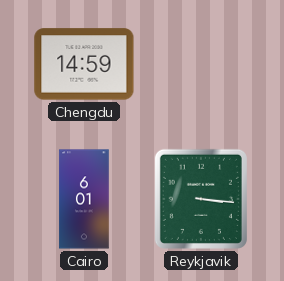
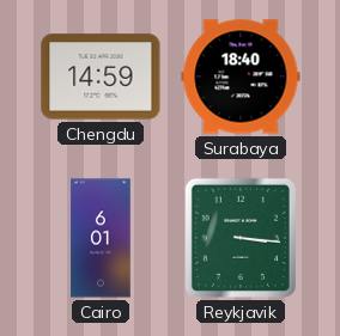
Surabaya: none -> 18:40
